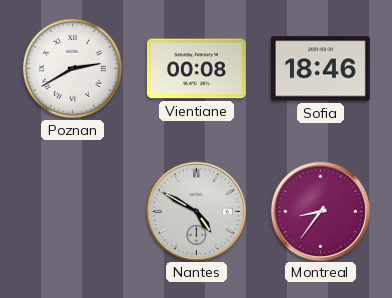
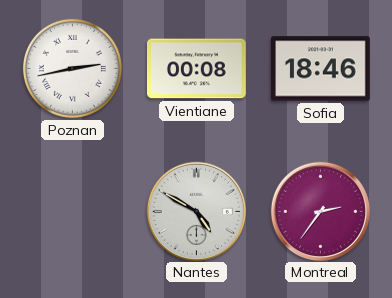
Poznan: 2:40 -> 2:43
Montreal: 8:36 -> 2:36
